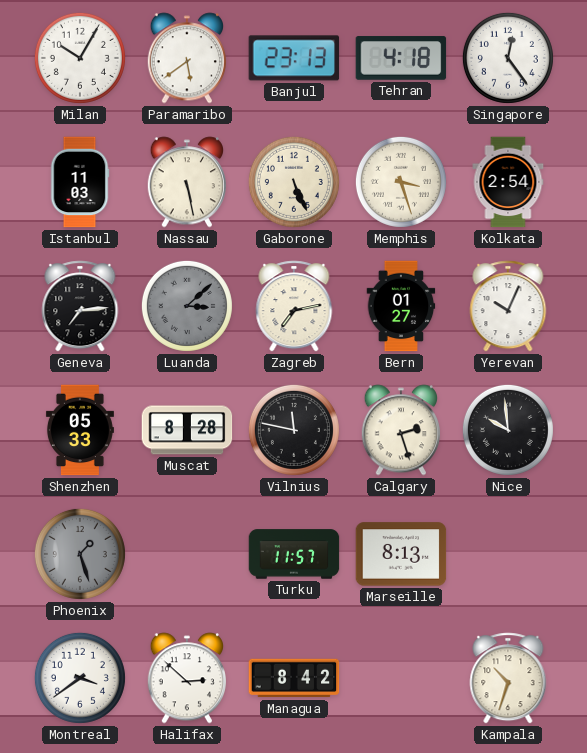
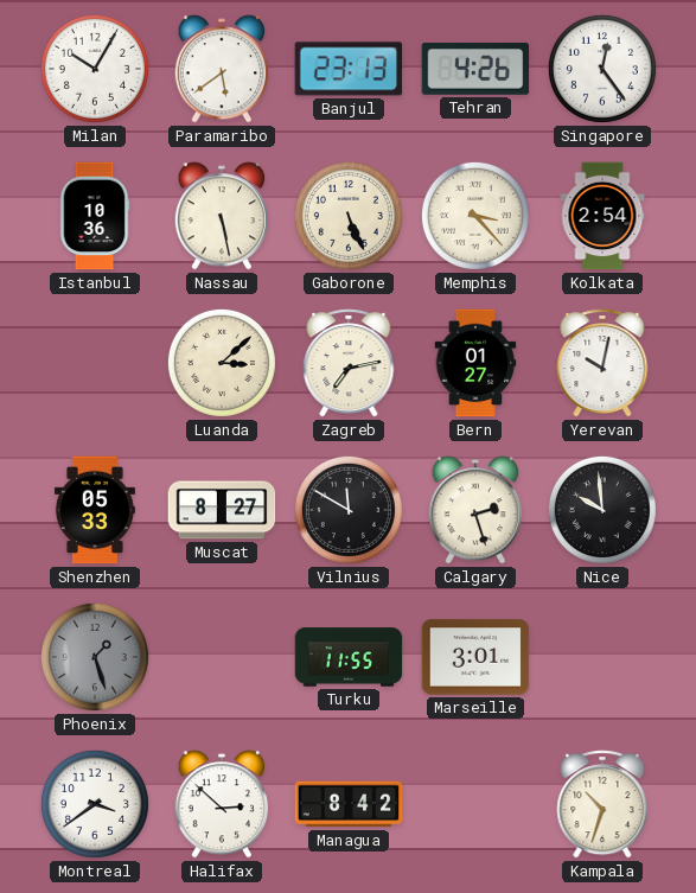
Tehran: 4:18 -> 4:26
Istanbul: 11:03 -> 10:36
Memphis: 3:27 -> 3:23
Geneva: 7:14 -> none
Luanda dial: grey -> cream
Yerevan: 10:04 -> 10:02
Muscat: 8:28 -> 8:27
Vilnius: 11:47 -> 11:50
Turku: 11:57 -> 11:55
Marseille: 8:13 -> 3:01
